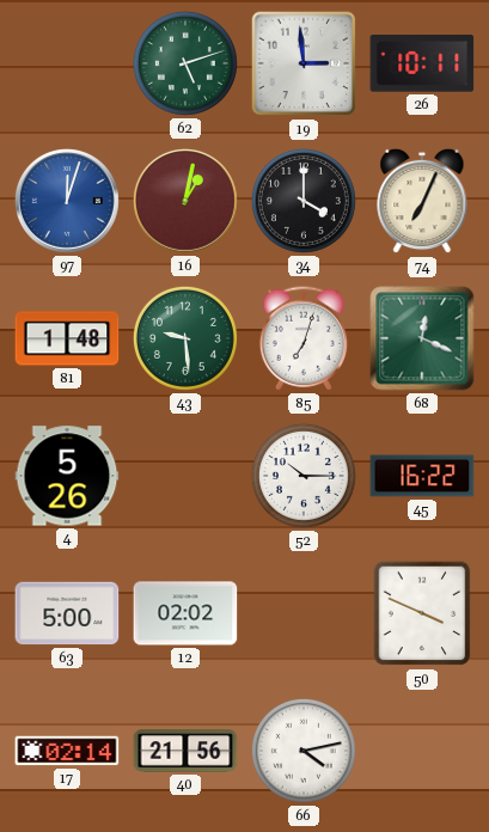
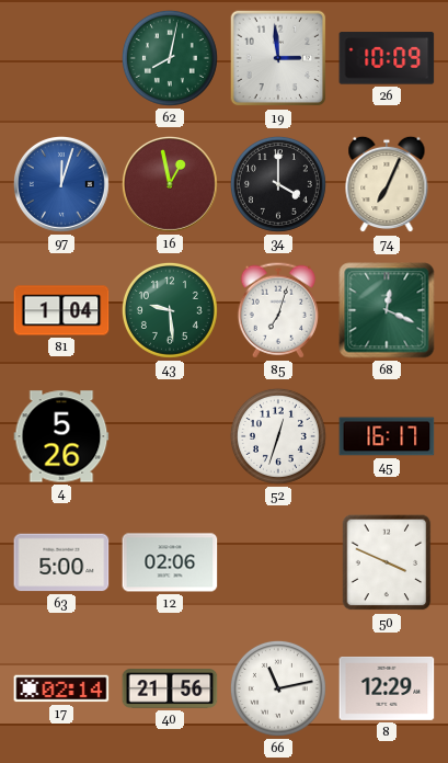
62: 5:12 -> 8:02
26: 10:11 -> 10:09
16: 1:02 -> 12:58
81: 1:48 -> 1:04
52: 10:15 -> 12:33
45: 16:22 -> 16:17
12: 02:02 -> 02:06
66: 4:13 -> 11:13
8: none -> 12:29
